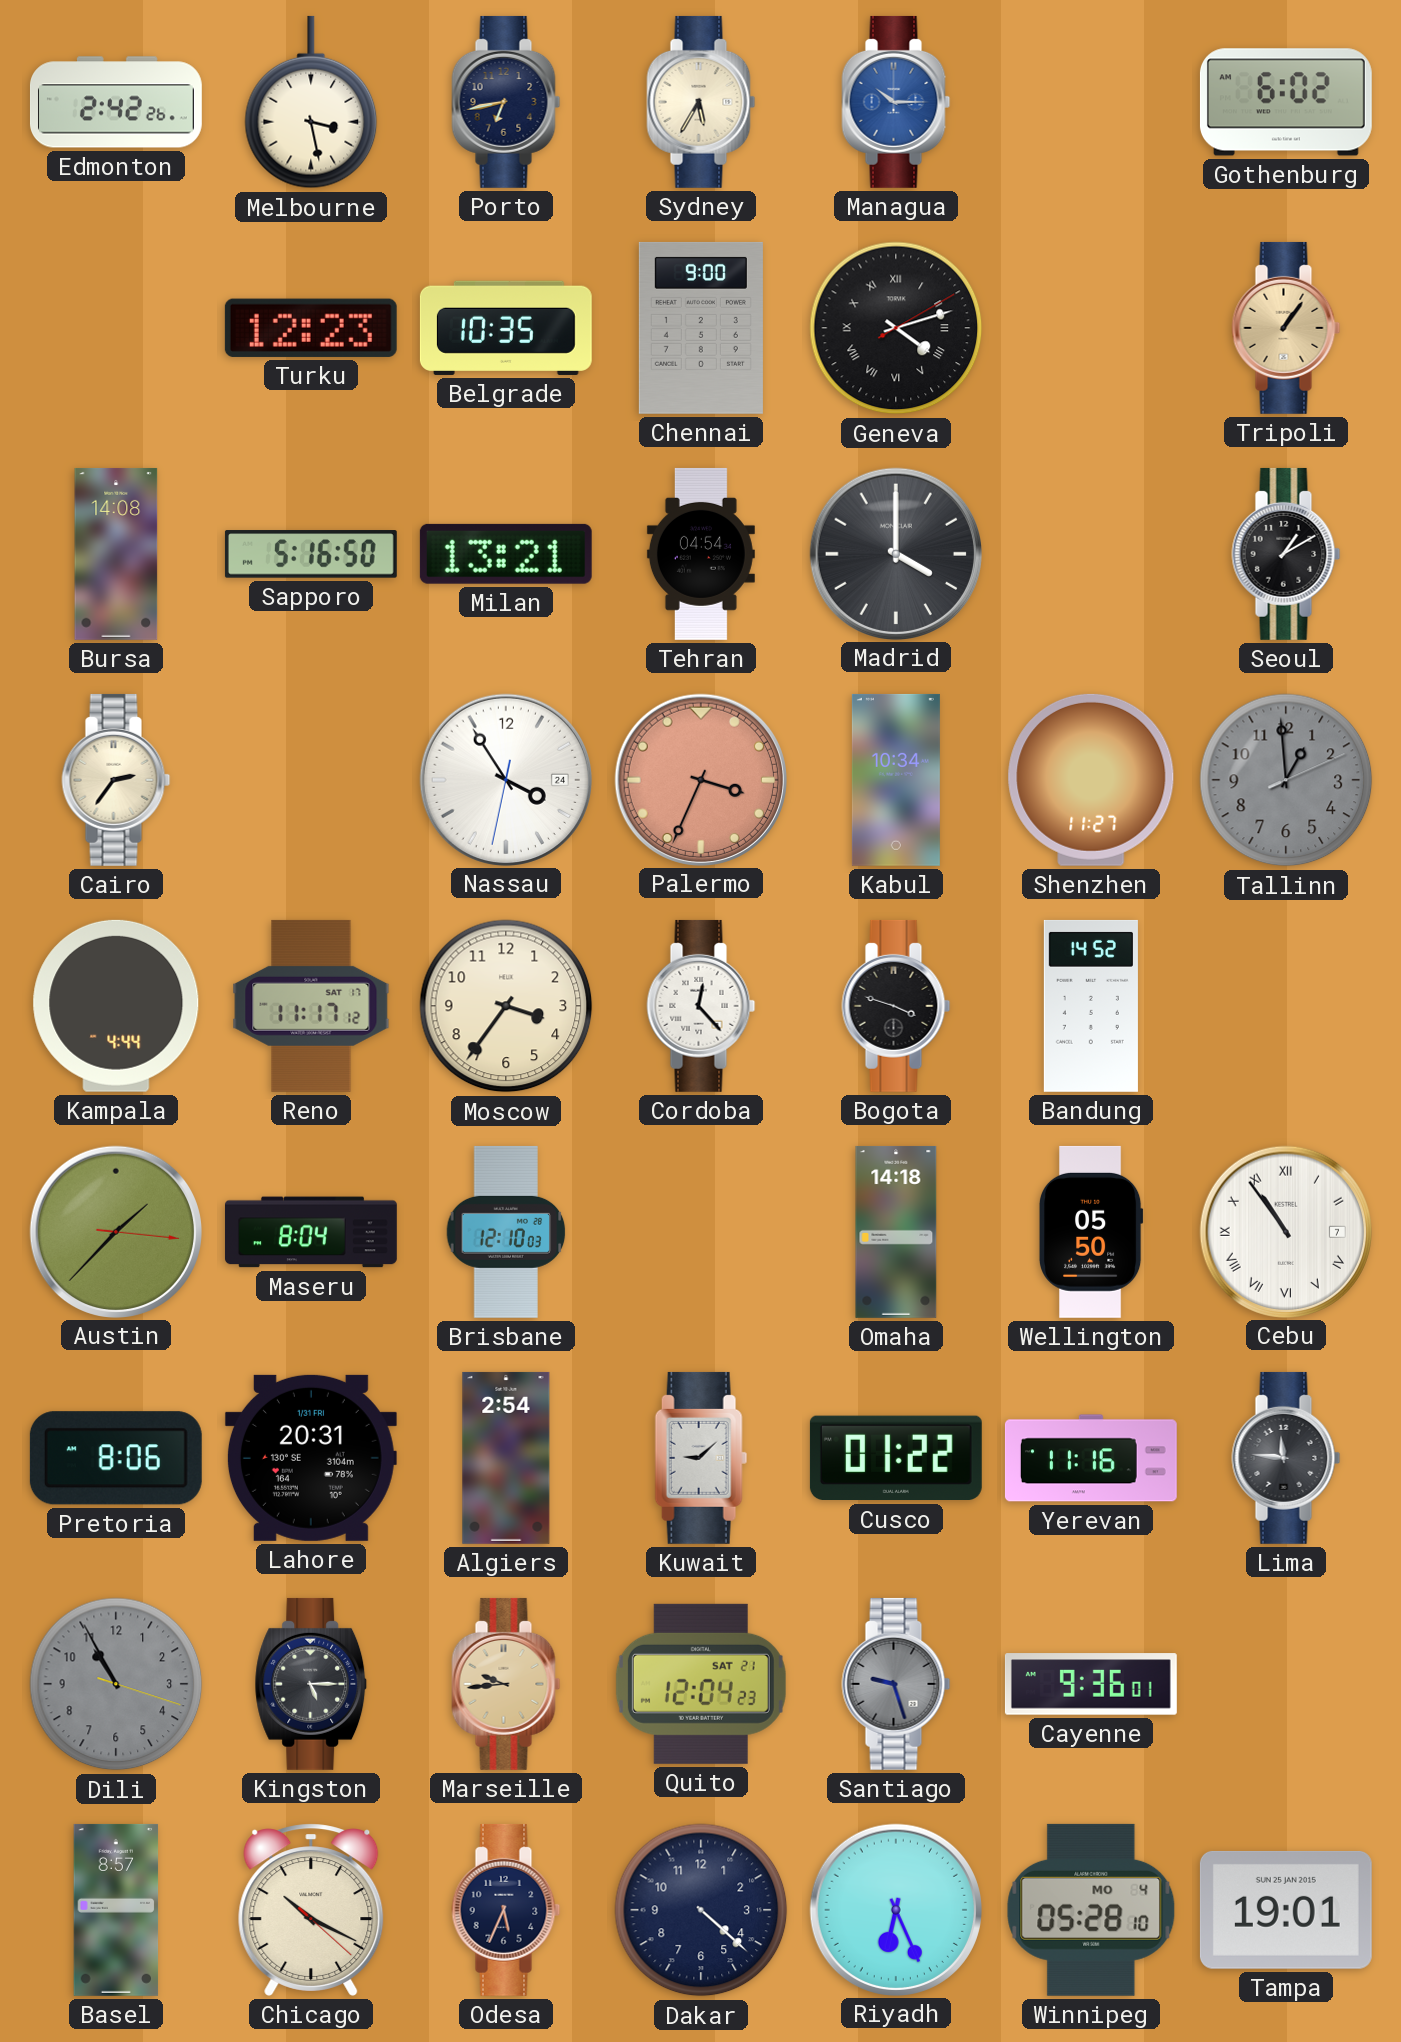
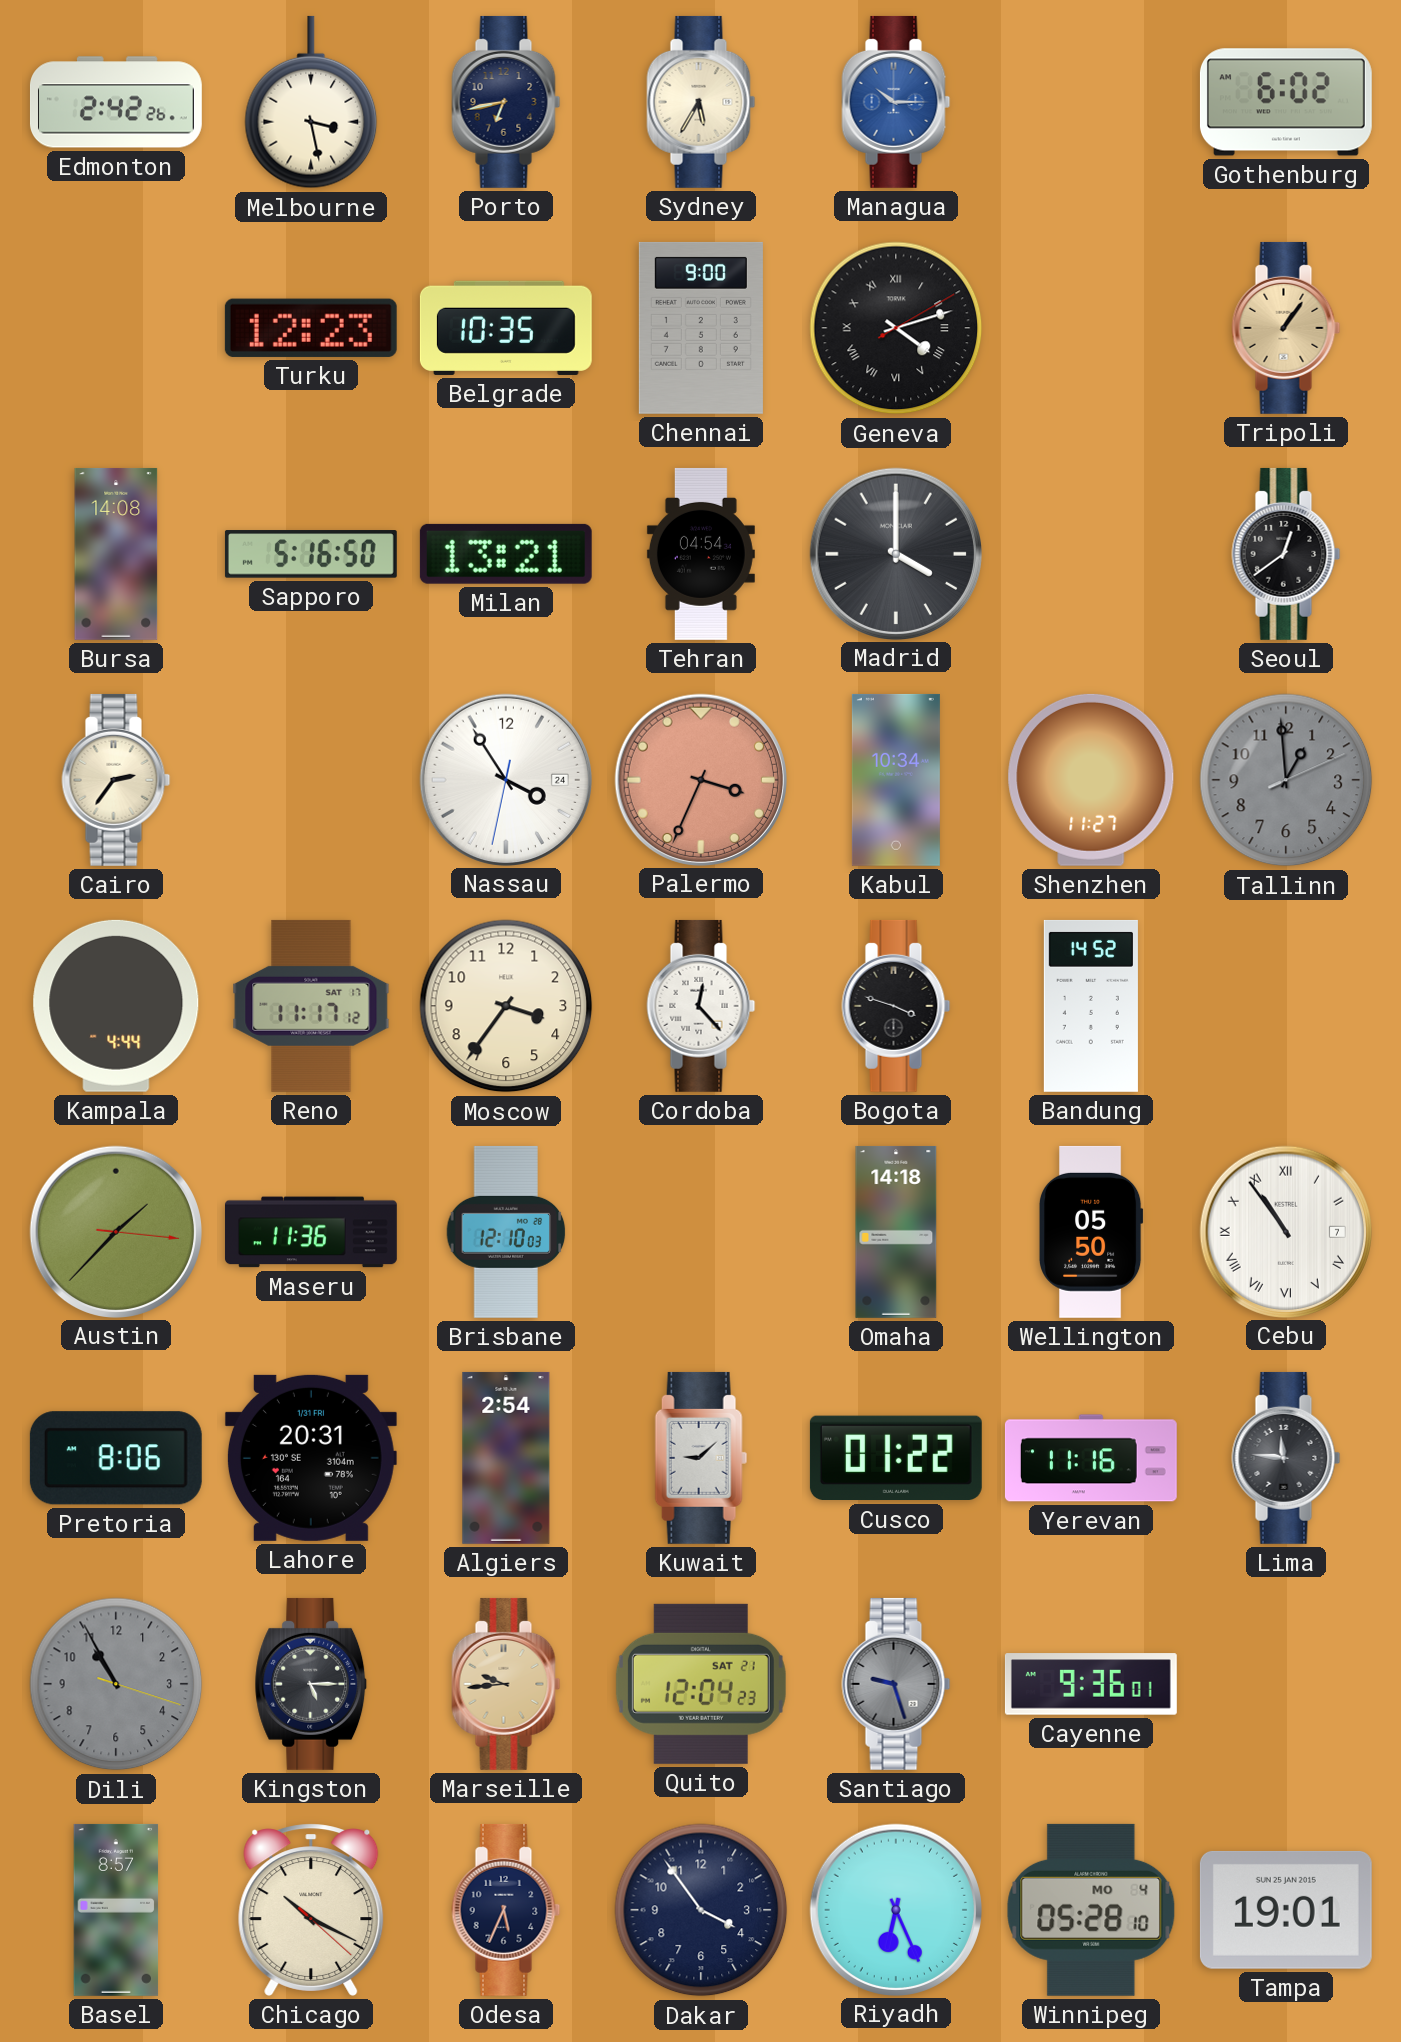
Seoul: 1:10 -> 12:39
Maseru: 8:04 -> 11:36
Dakar: 4:22 -> 3:54
